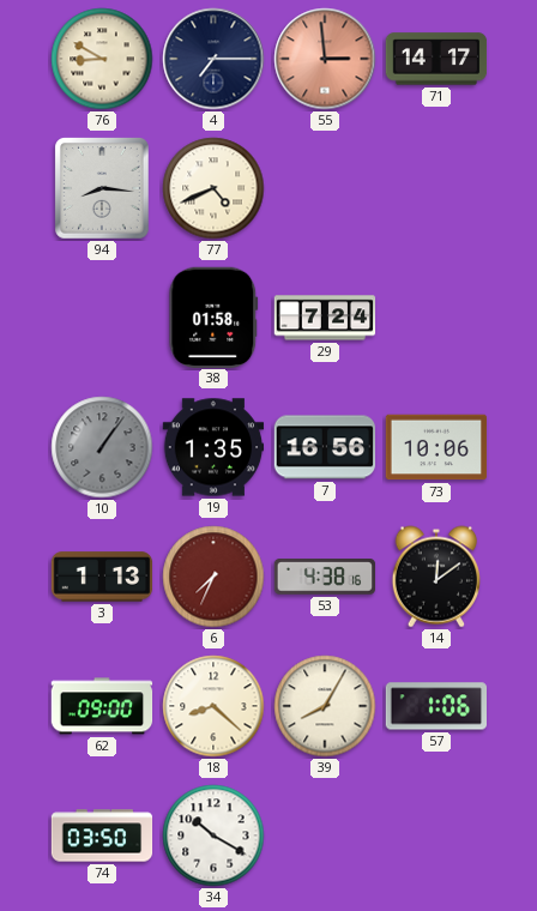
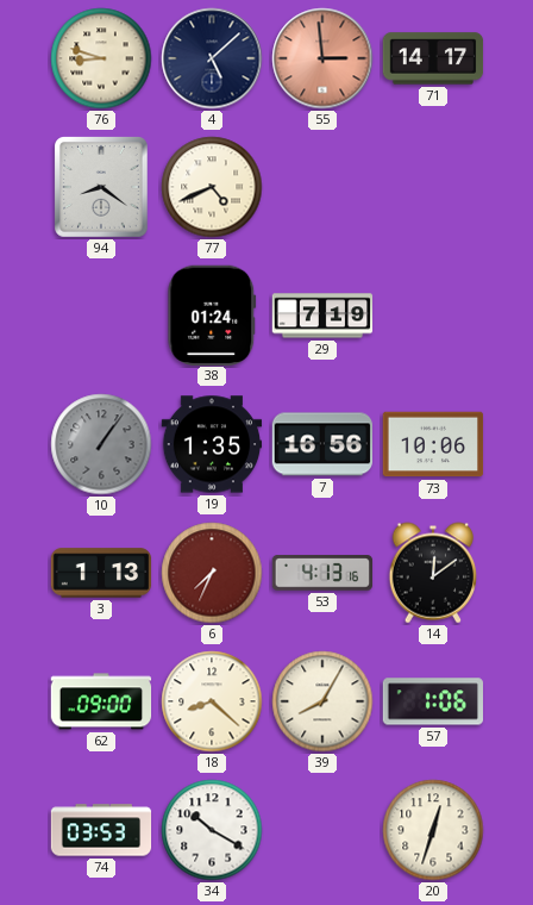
76: 8:50 -> 8:48
4: 7:15 -> 5:08
94: 8:16 -> 8:21
38: 01:58 -> 01:24
29: 7:24 -> 7:19
53: 4:38 -> 4:13
74: 03:50 -> 03:53
20: none -> 12:33
